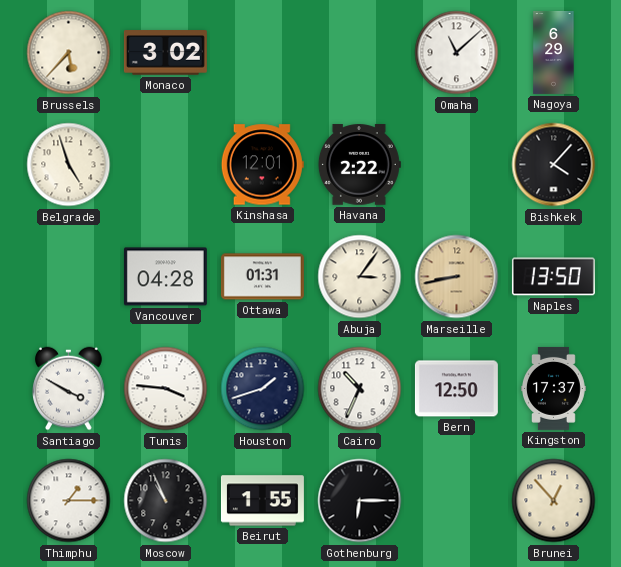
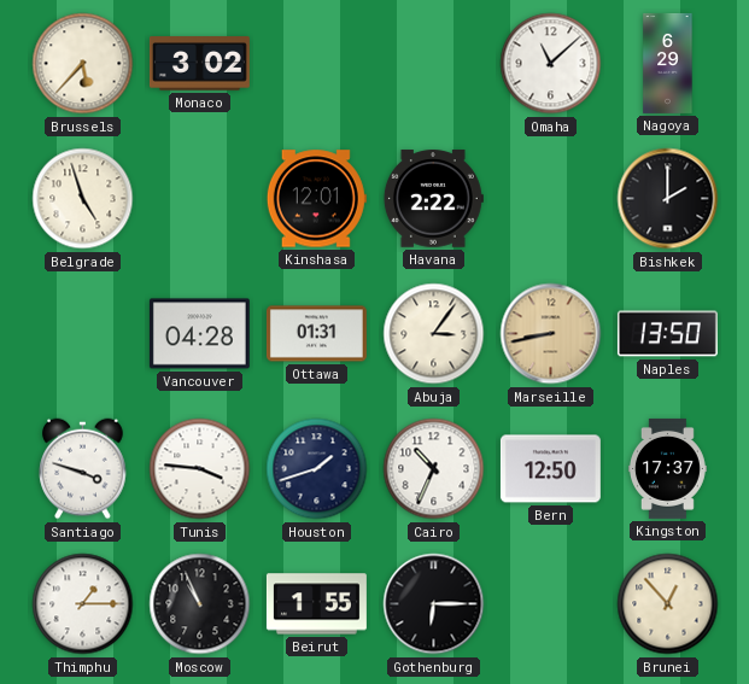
Bishkek: 4:07 -> 2:00
Santiago: 3:50 -> 3:48
